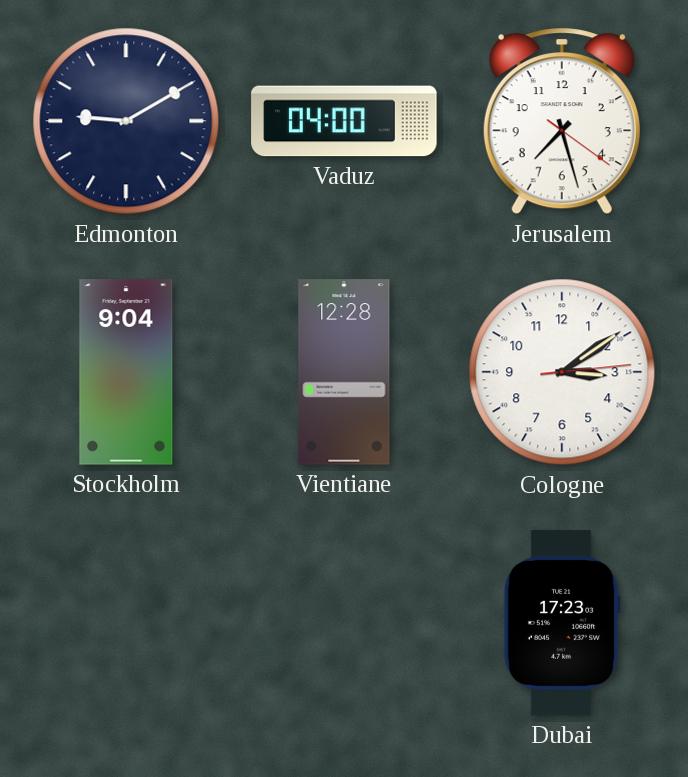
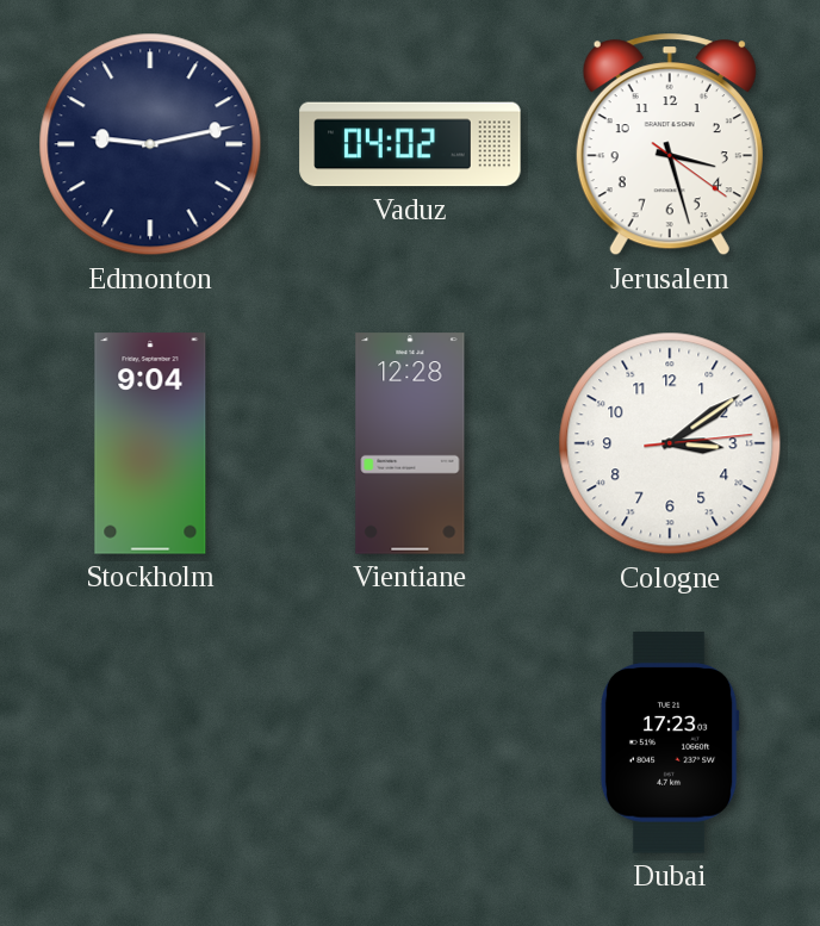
Edmonton: 9:10 -> 9:13
Vaduz: 04:00 -> 04:02
Jerusalem: 7:27 -> 3:27
